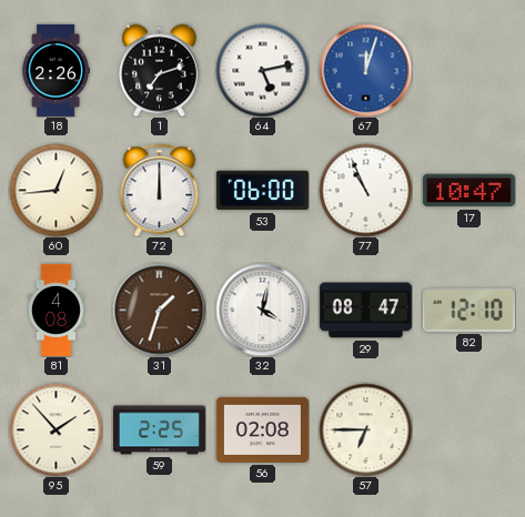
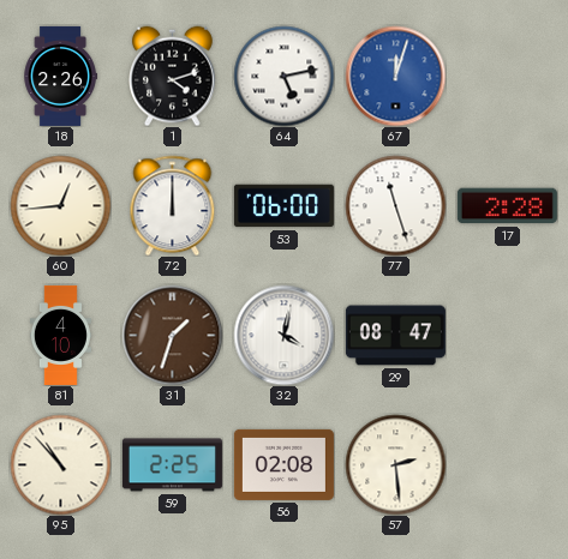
1: 7:12 -> 4:12
77: 10:56 -> 11:27
17: 10:47 -> 2:28
81: 4:08 -> 4:10
82: 12:10 -> none
95: 1:53 -> 10:53
57: 6:45 -> 2:29
